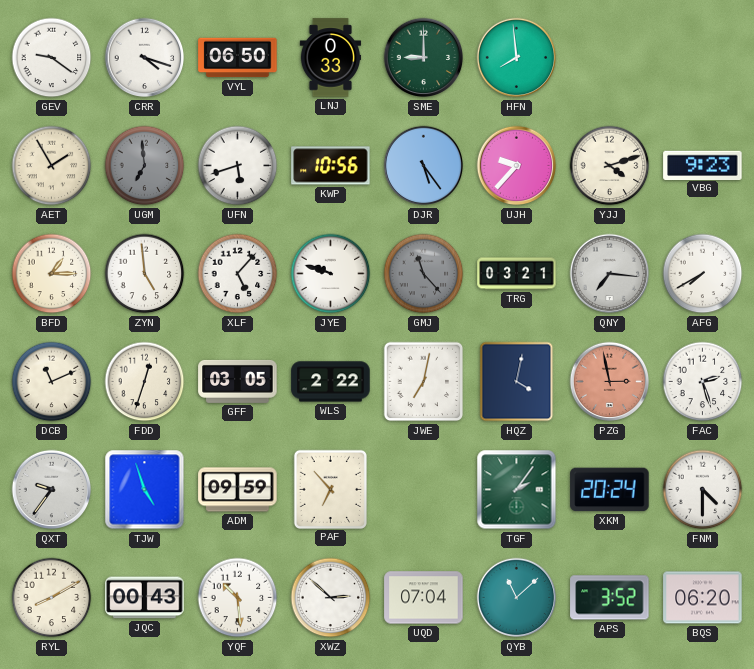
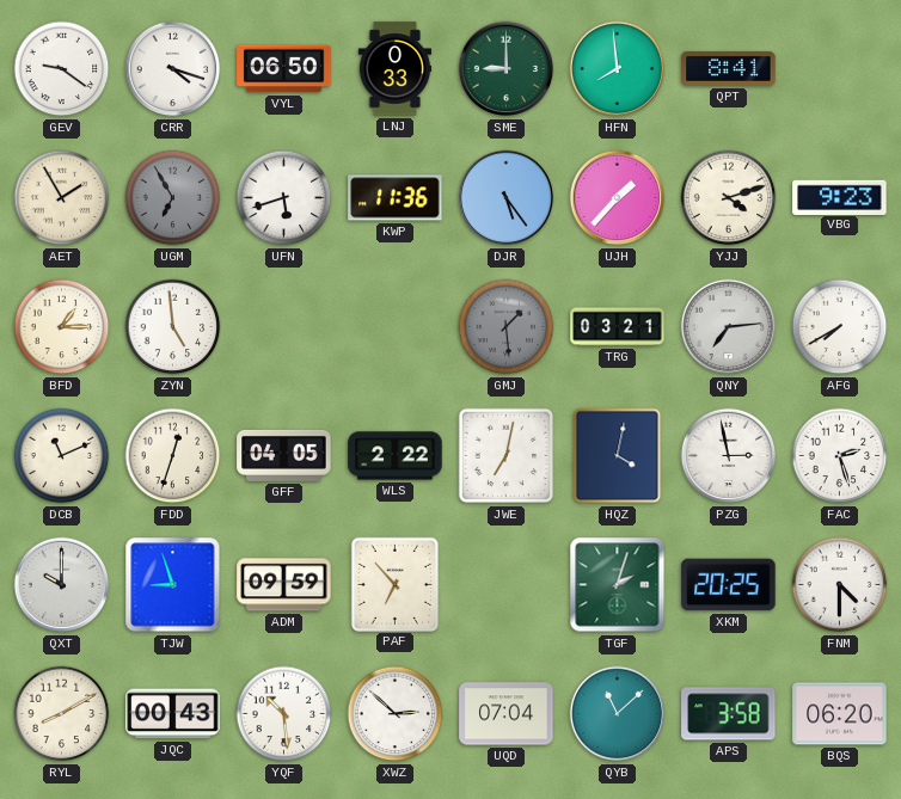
QPT: none -> 8:41
UGM: 6:59 -> 6:55
KWP: 10:56 -> 11:36
UJH: 9:37 -> 1:37
XLF: 5:07 -> none
JYE: 9:48 -> none
GMJ: 11:23 -> 1:29
QNY: 7:16 -> 7:14
GFF: 03:05 -> 04:05
PZG dial: salmon -> white
QXT: 9:36 -> 10:00
TJW: 4:57 -> 8:57
TGF: 2:06 -> 2:03
XKM: 20:24 -> 20:25
APS: 3:52 -> 3:58
